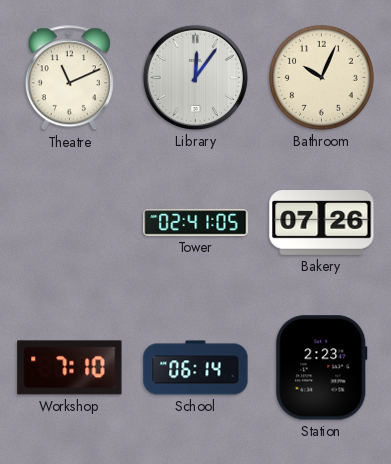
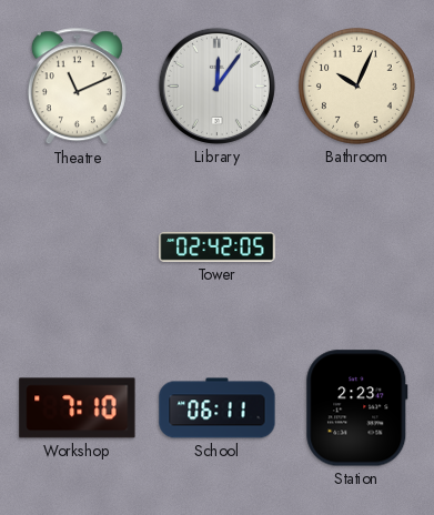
Tower: 02:41 -> 02:42
Bakery: 07:26 -> none
School: 06:14 -> 06:11
